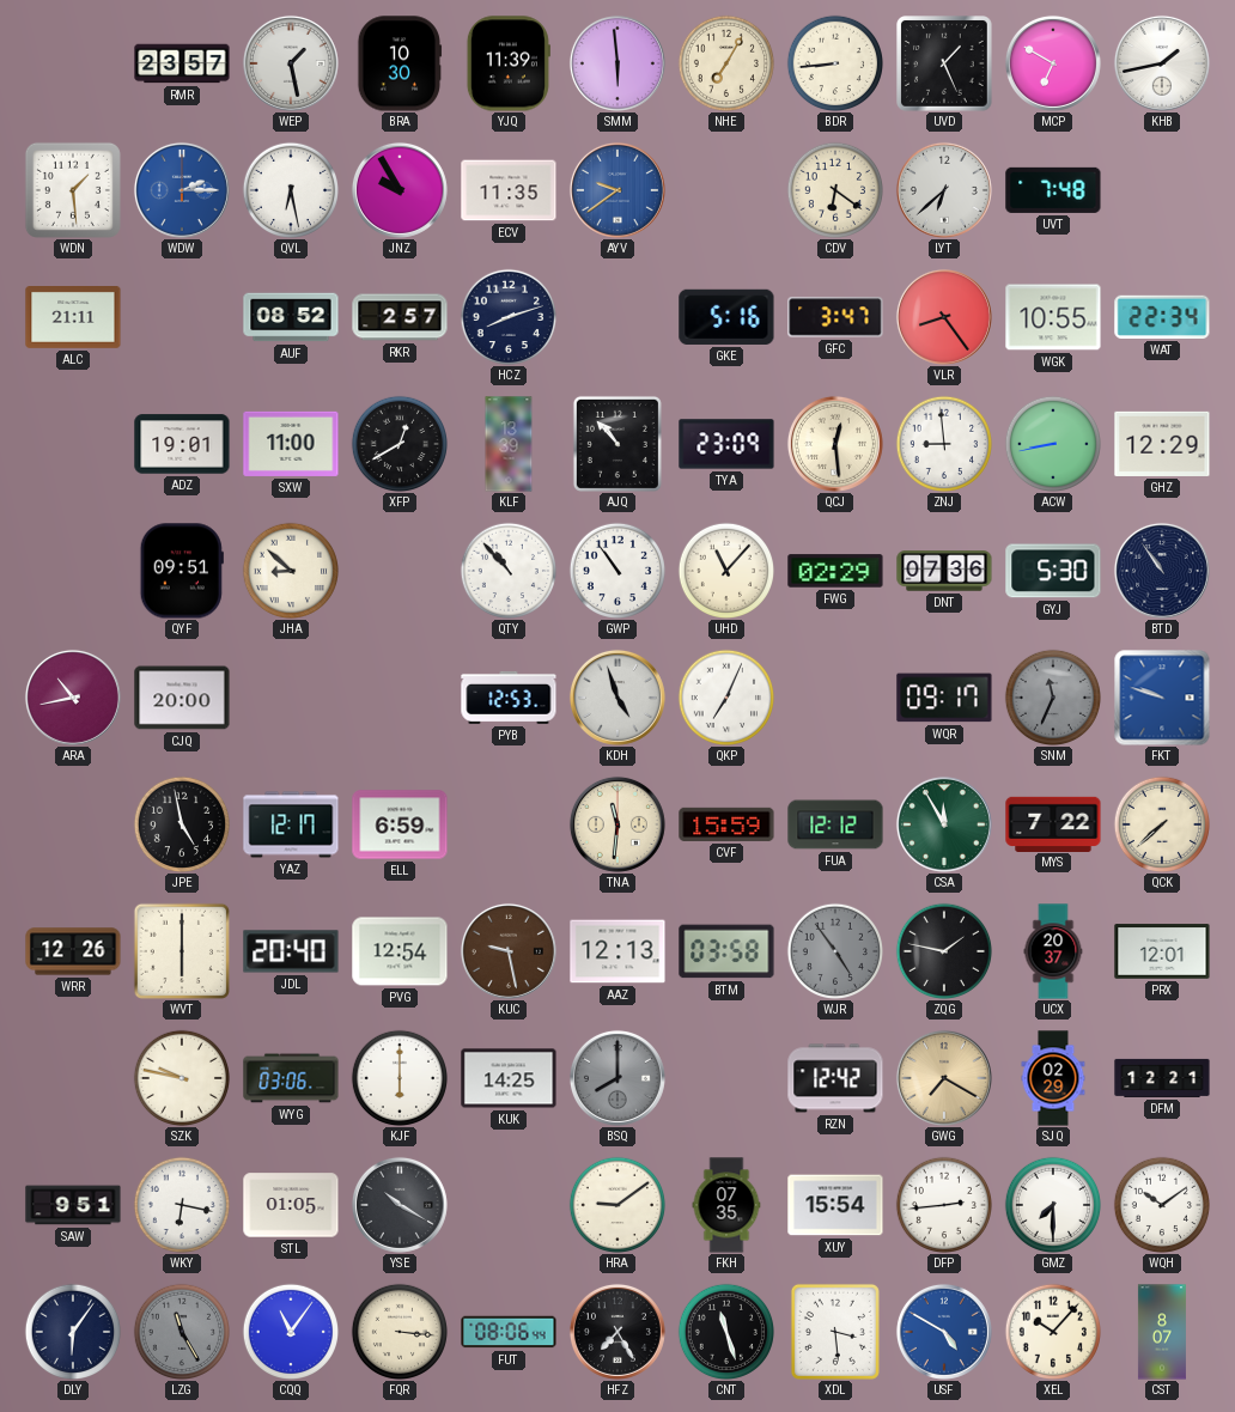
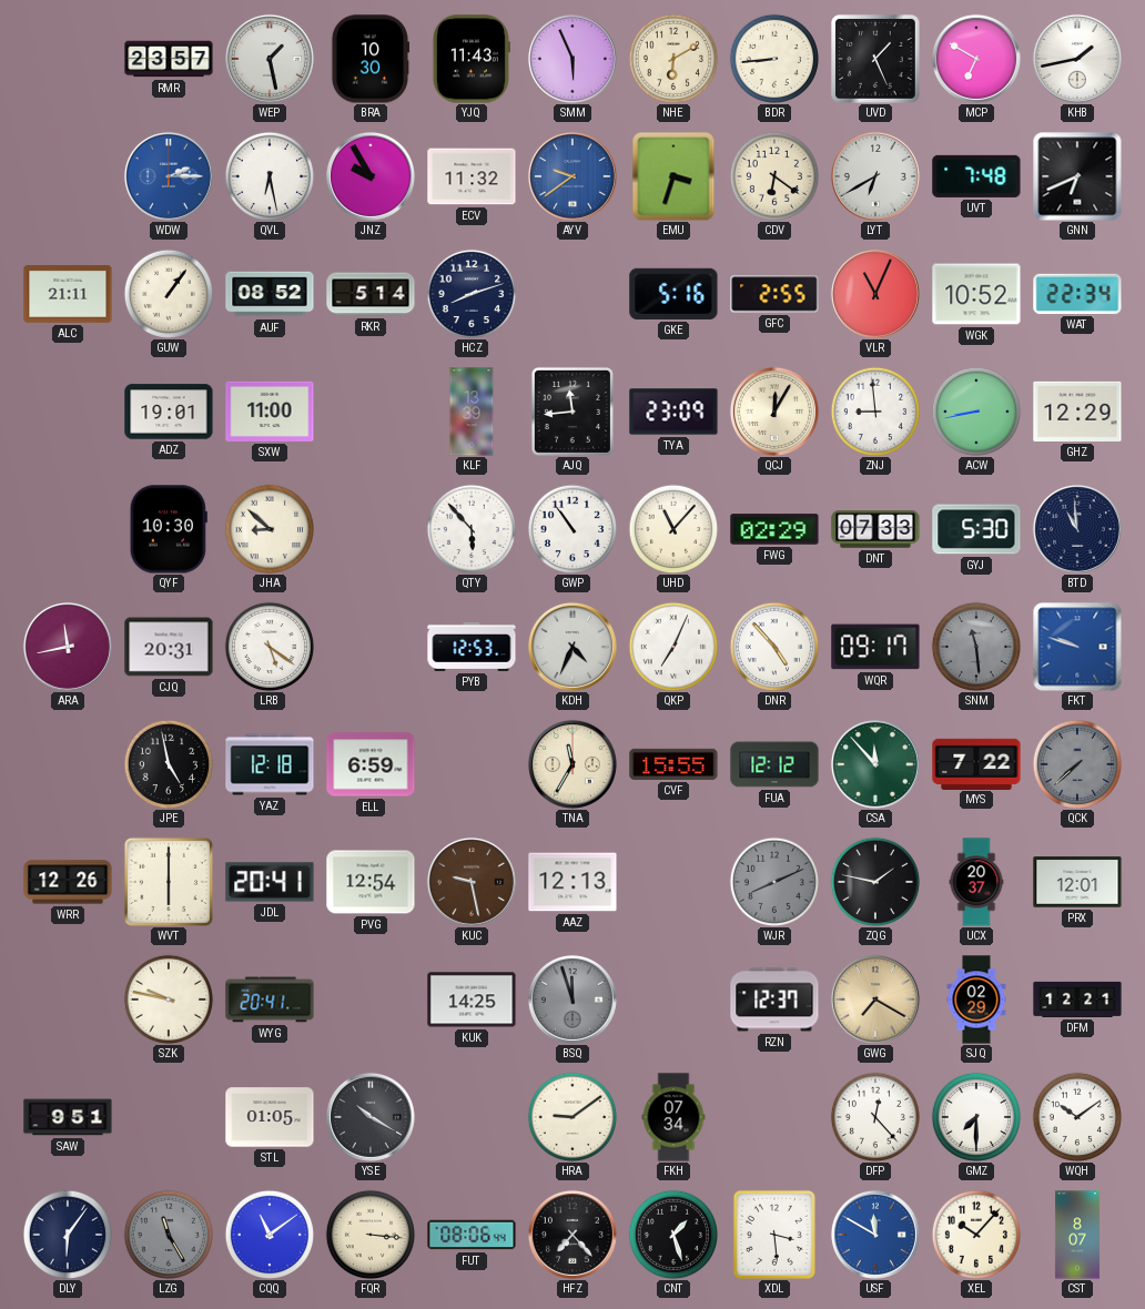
YJQ: 11:39 -> 11:43
SMM: 5:59 -> 5:56
NHE: 7:05 -> 6:10
WDN: 1:29 -> none
ECV: 11:35 -> 11:32
EMU: none -> 3:33
LYT: 6:38 -> 6:40
GNN: none -> 6:41
GUW: none -> 1:06
RKR: 2:57 -> 5:14
GFC: 3:47 -> 2:55
VLR: 8:24 -> 11:04
WGK: 10:55 -> 10:52
XFP: 12:40 -> none
AJQ: 10:53 -> 11:44
QCJ: 12:29 -> 12:05
QYF: 09:51 -> 10:30
QTY: 10:53 -> 5:53
DNT: 07:36 -> 07:33
BTD: 10:54 -> 10:59
ARA: 10:43 -> 11:43
CJQ: 20:00 -> 20:31
LRB: none -> 5:21
KDH: 4:57 -> 4:34
DNR: none -> 4:53
SNM: 11:34 -> 11:29
YAZ: 12:17 -> 12:18
TNA: 11:31 -> 11:35
CVF: 15:59 -> 15:55
CSA: 11:55 -> 11:53
QCK dial: cream -> grey
JDL: 20:40 -> 20:41
BTM: 03:58 -> none
WJR: 4:54 -> 8:11
WYG: 03:06 -> 20:41
KJF: 6:00 -> none
BSQ: 8:00 -> 11:57
RZN: 12:42 -> 12:37
WKY: 6:17 -> none
FKH: 07:35 -> 07:34
XUY: 15:54 -> none
DFP: 2:44 -> 12:23
CQQ: 11:06 -> 11:09
HFZ: 7:25 -> 7:23
CNT: 11:27 -> 1:27
USF: 4:50 -> 11:50
